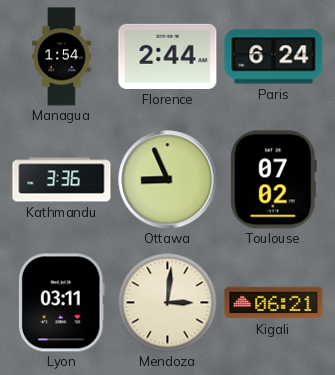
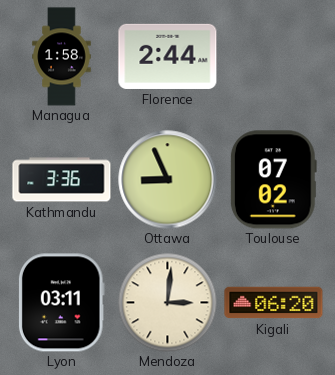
Managua: 1:54 -> 1:58
Paris: 6:24 -> none
Kigali: 06:21 -> 06:20
